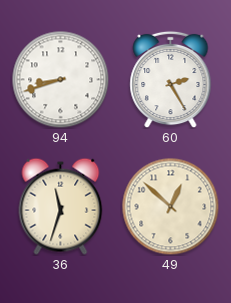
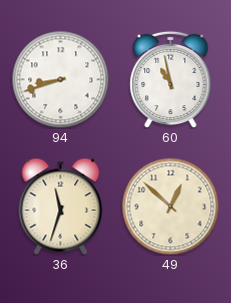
60: 2:25 -> 10:58
